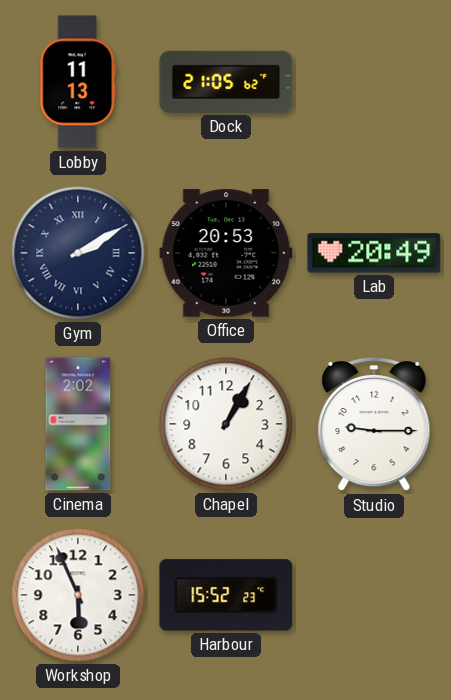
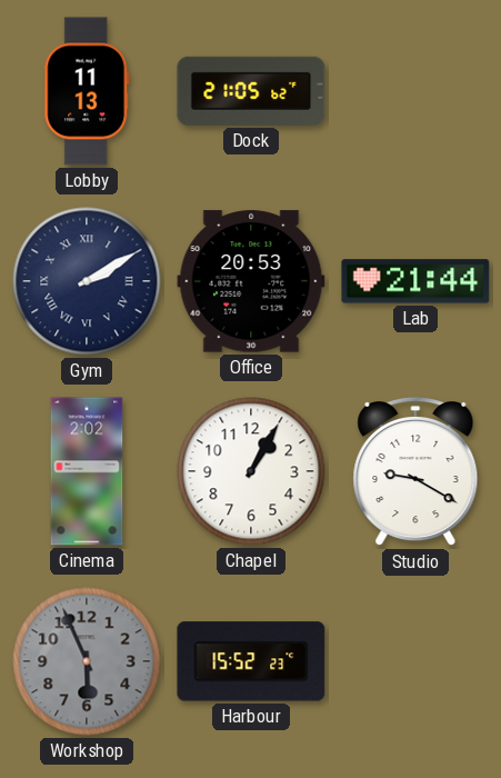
Lab: 20:49 -> 21:44
Studio: 9:15 -> 9:20
Workshop dial: white -> grey
